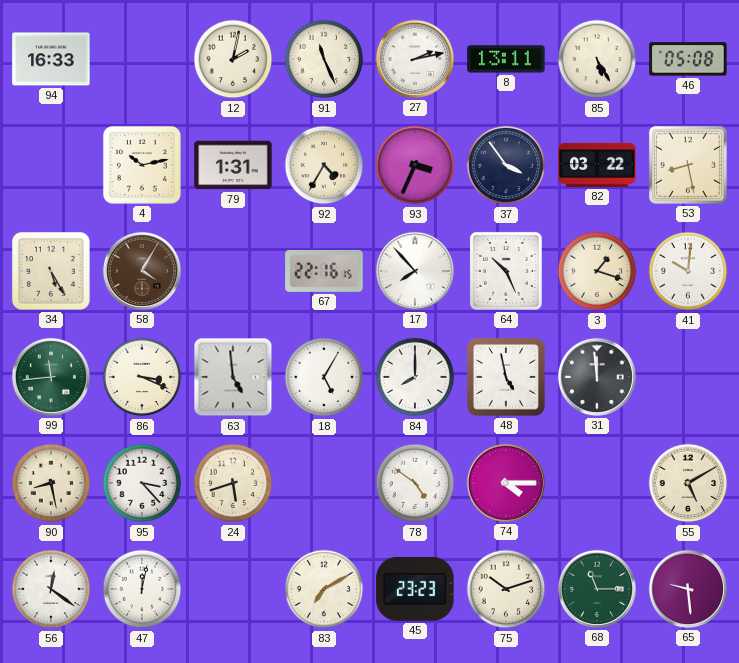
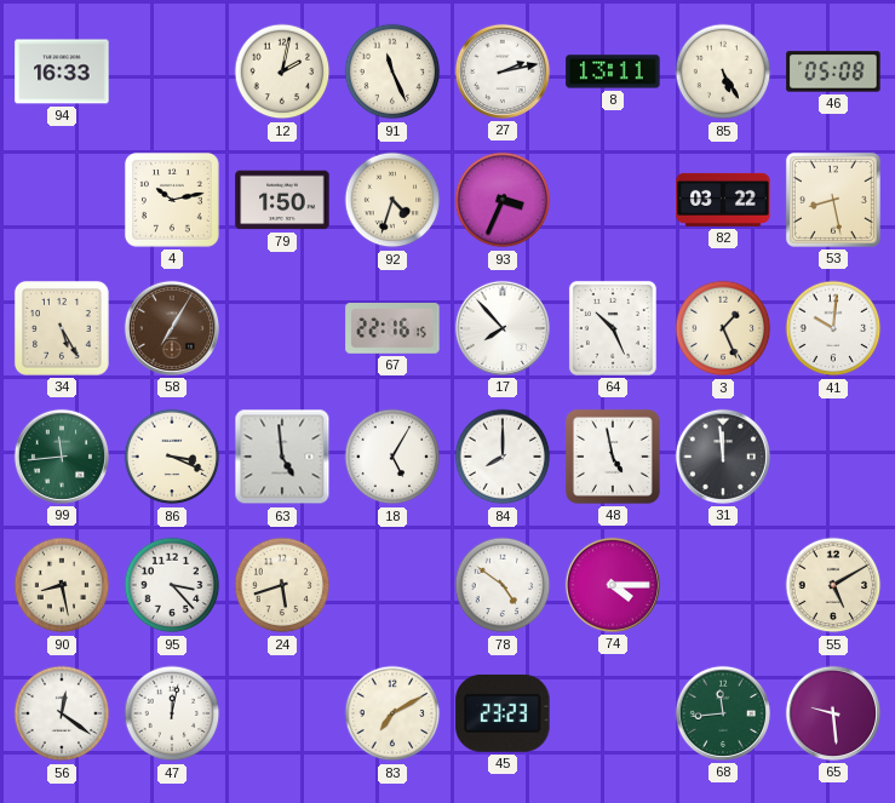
79: 1:31 -> 1:50
92: 4:35 -> 4:33
37: 3:54 -> none
58: 4:05 -> 7:05
3: 1:18 -> 1:26
75: 10:12 -> none
68: 11:15 -> 11:44
